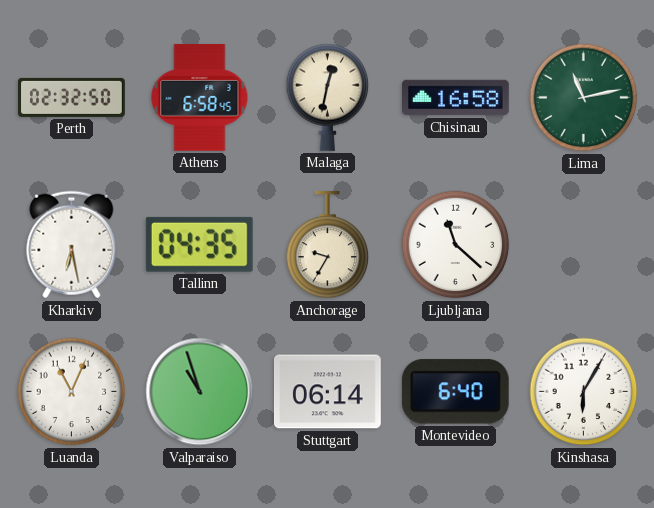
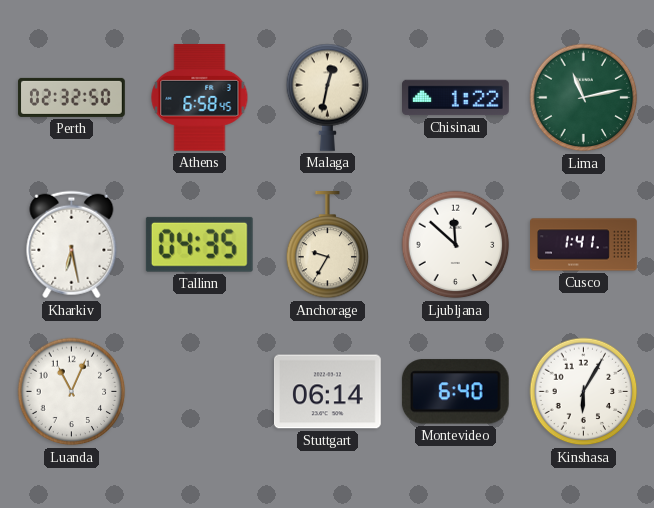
Chisinau: 16:58 -> 1:22
Ljubljana: 11:22 -> 11:52
Cusco: none -> 1:41
Valparaiso: 10:57 -> none
